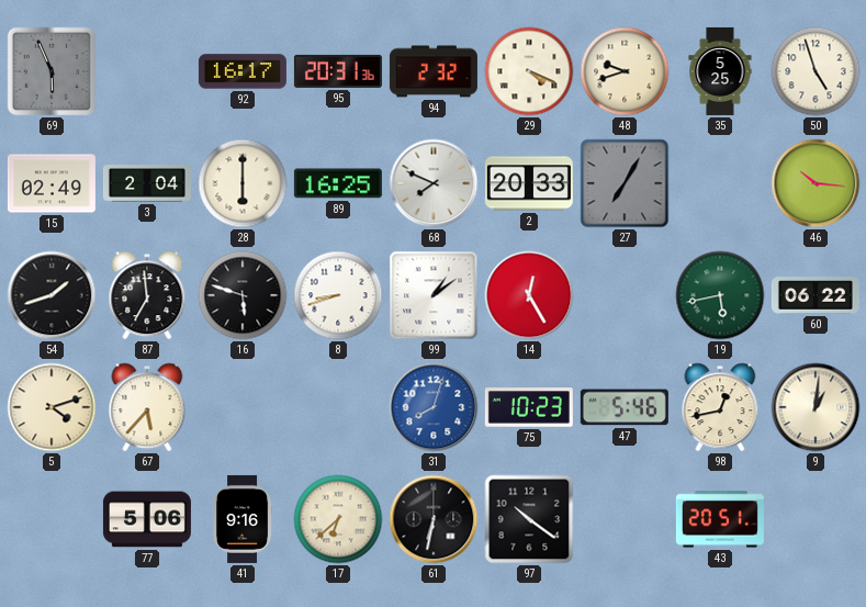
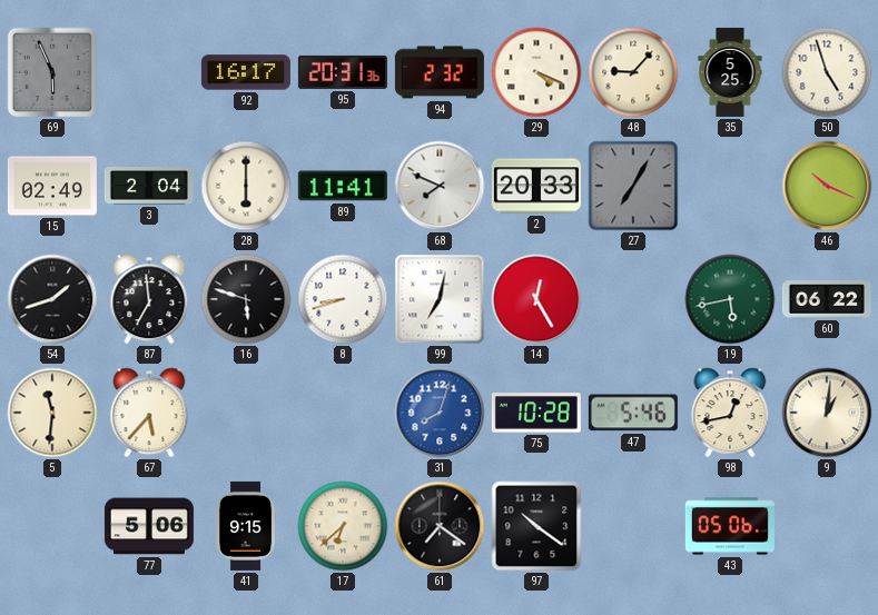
48: 9:42 -> 9:07
89: 16:25 -> 11:41
46: 10:16 -> 10:19
99: 1:09 -> 7:02
5: 4:12 -> 11:31
75: 10:23 -> 10:28
41: 9:16 -> 9:15
61: 6:32 -> 7:21
43: 20:51 -> 05:06
